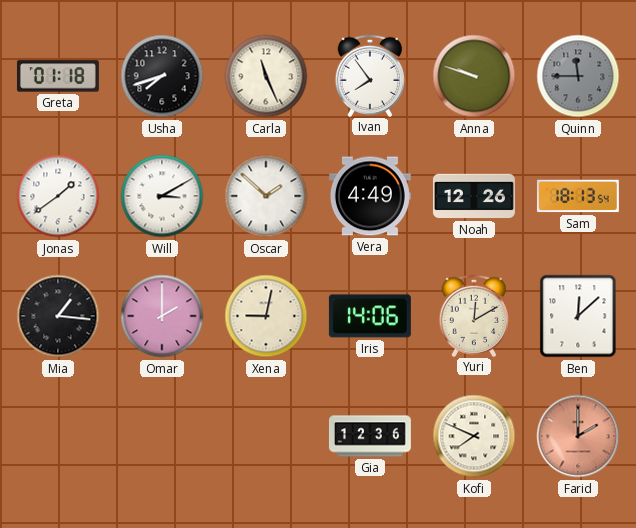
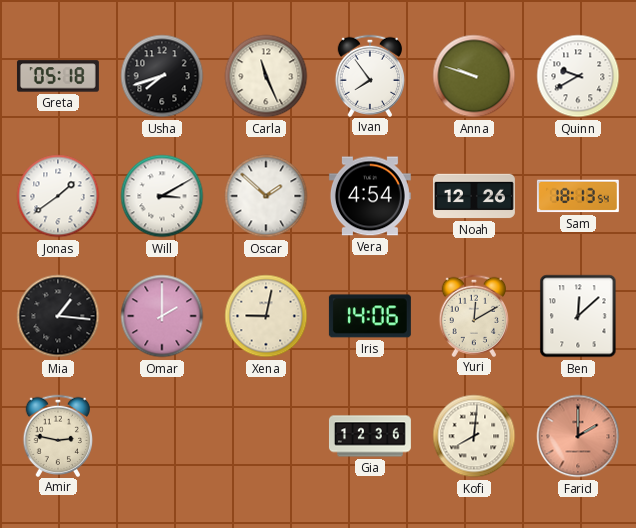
Greta: 01:18 -> 05:18
Quinn: 11:45 -> 9:40
Quinn dial: grey -> white
Vera: 4:49 -> 4:54
Amir: none -> 2:47
Kofi: 7:49 -> 8:01
